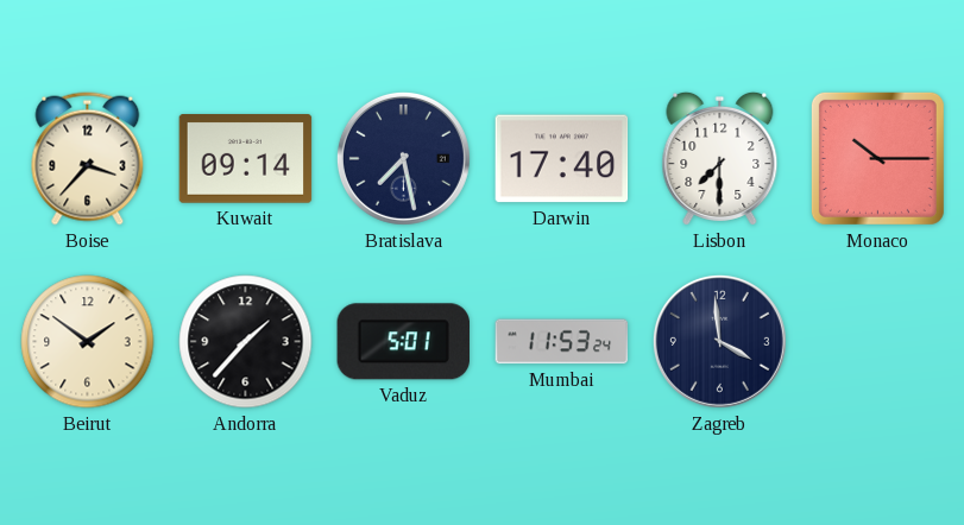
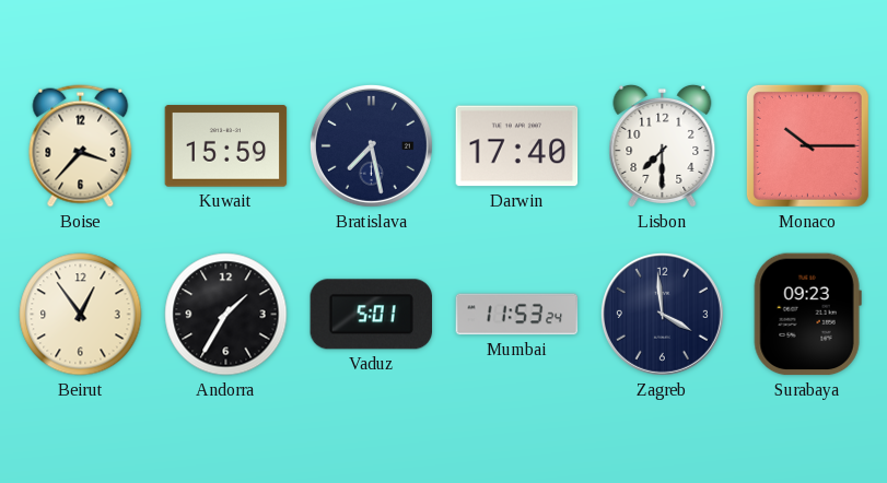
Kuwait: 09:14 -> 15:59
Beirut: 1:51 -> 12:54
Andorra: 1:37 -> 1:35
Surabaya: none -> 09:23
